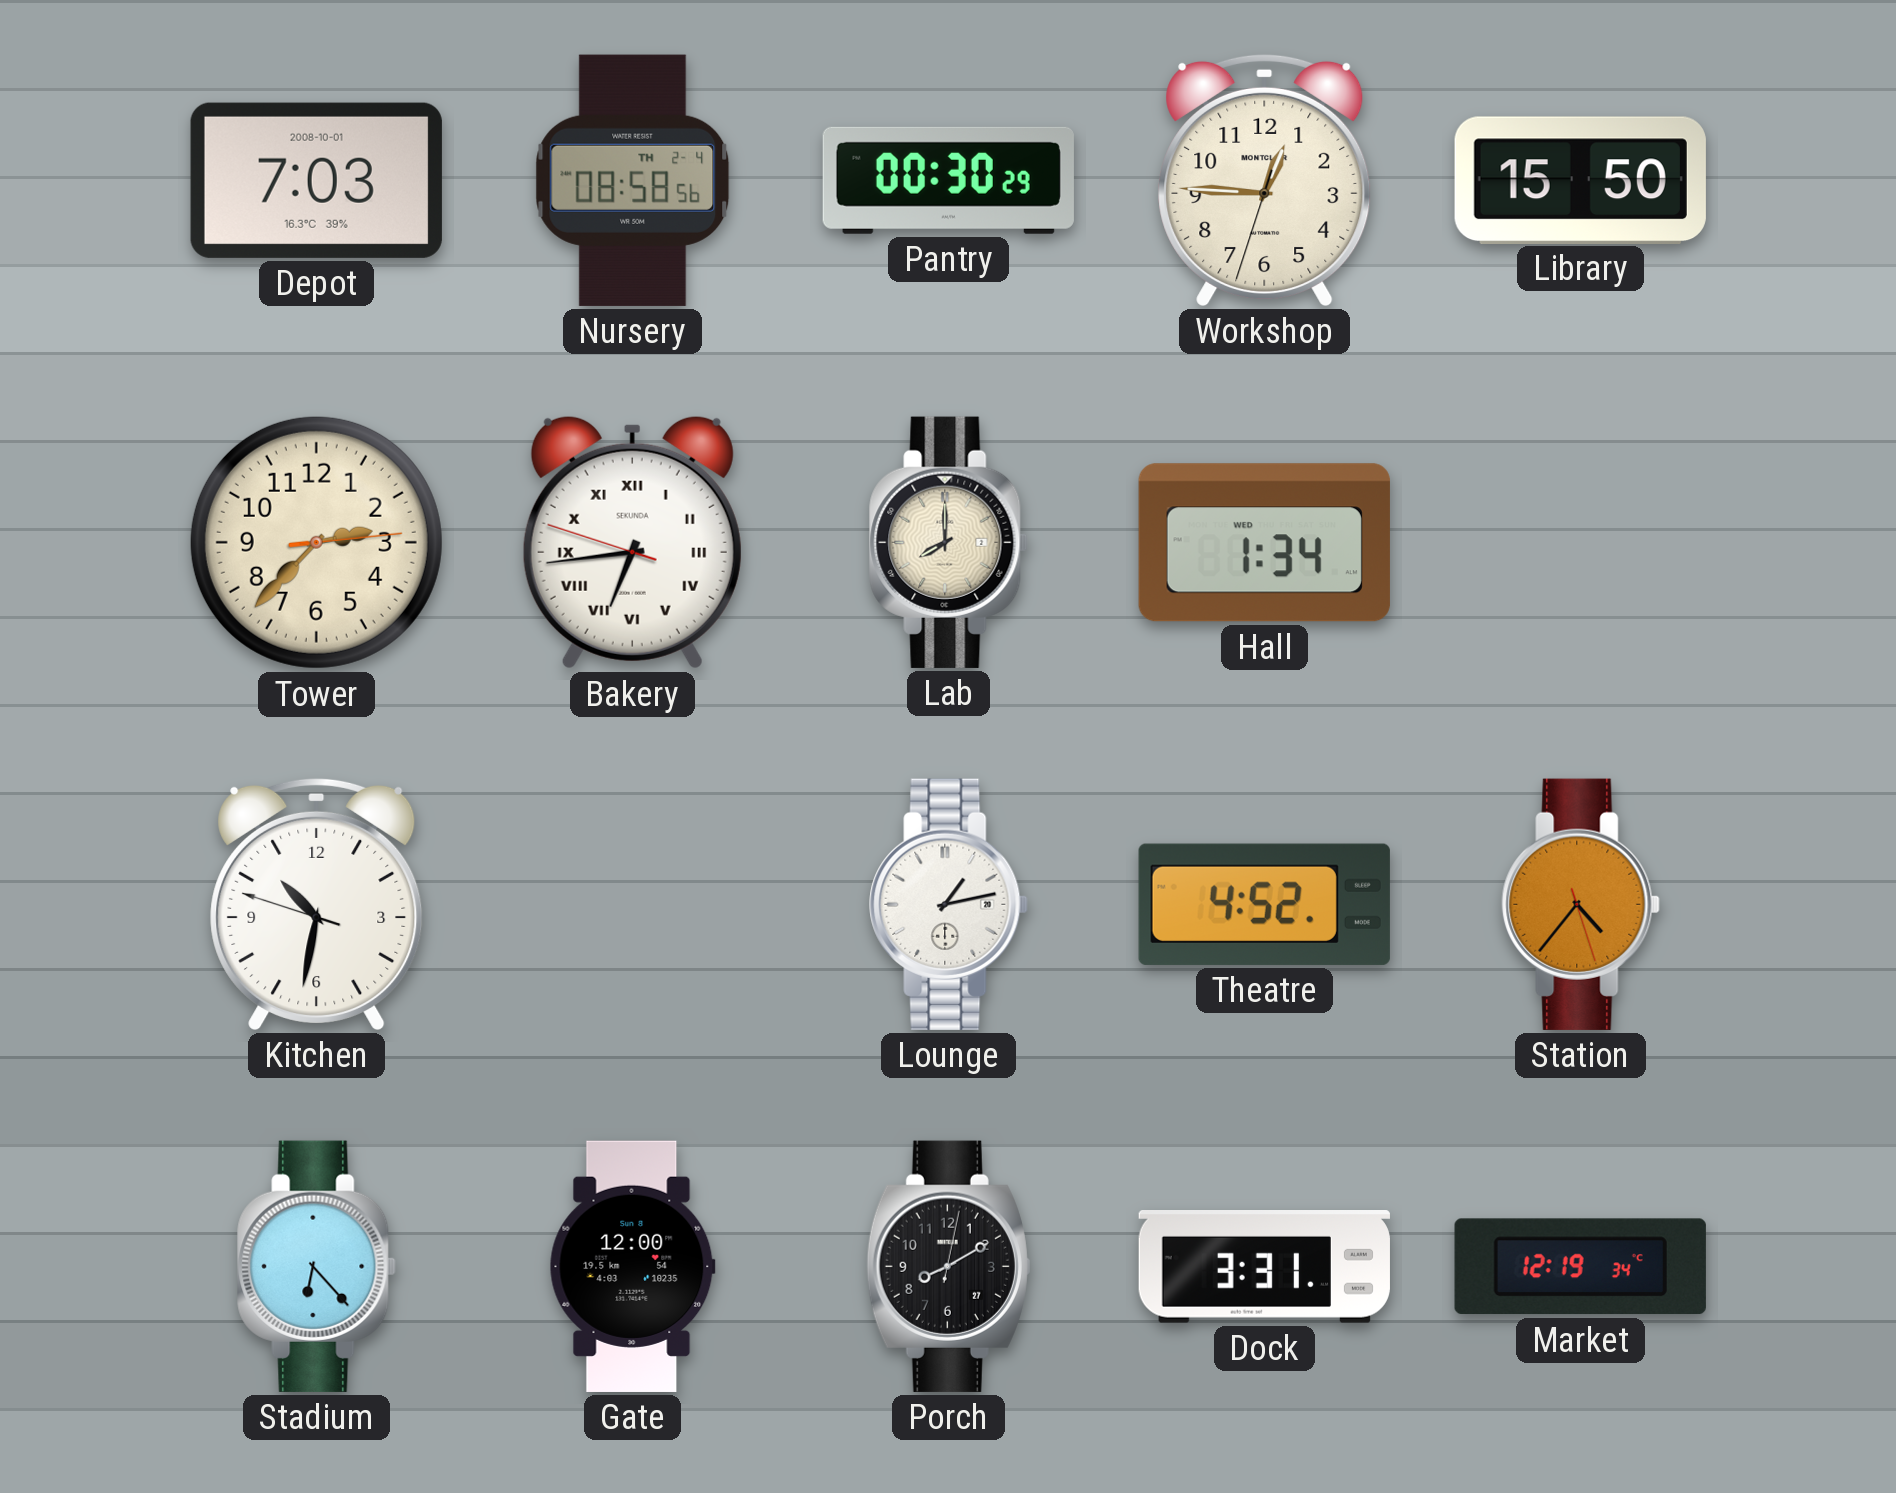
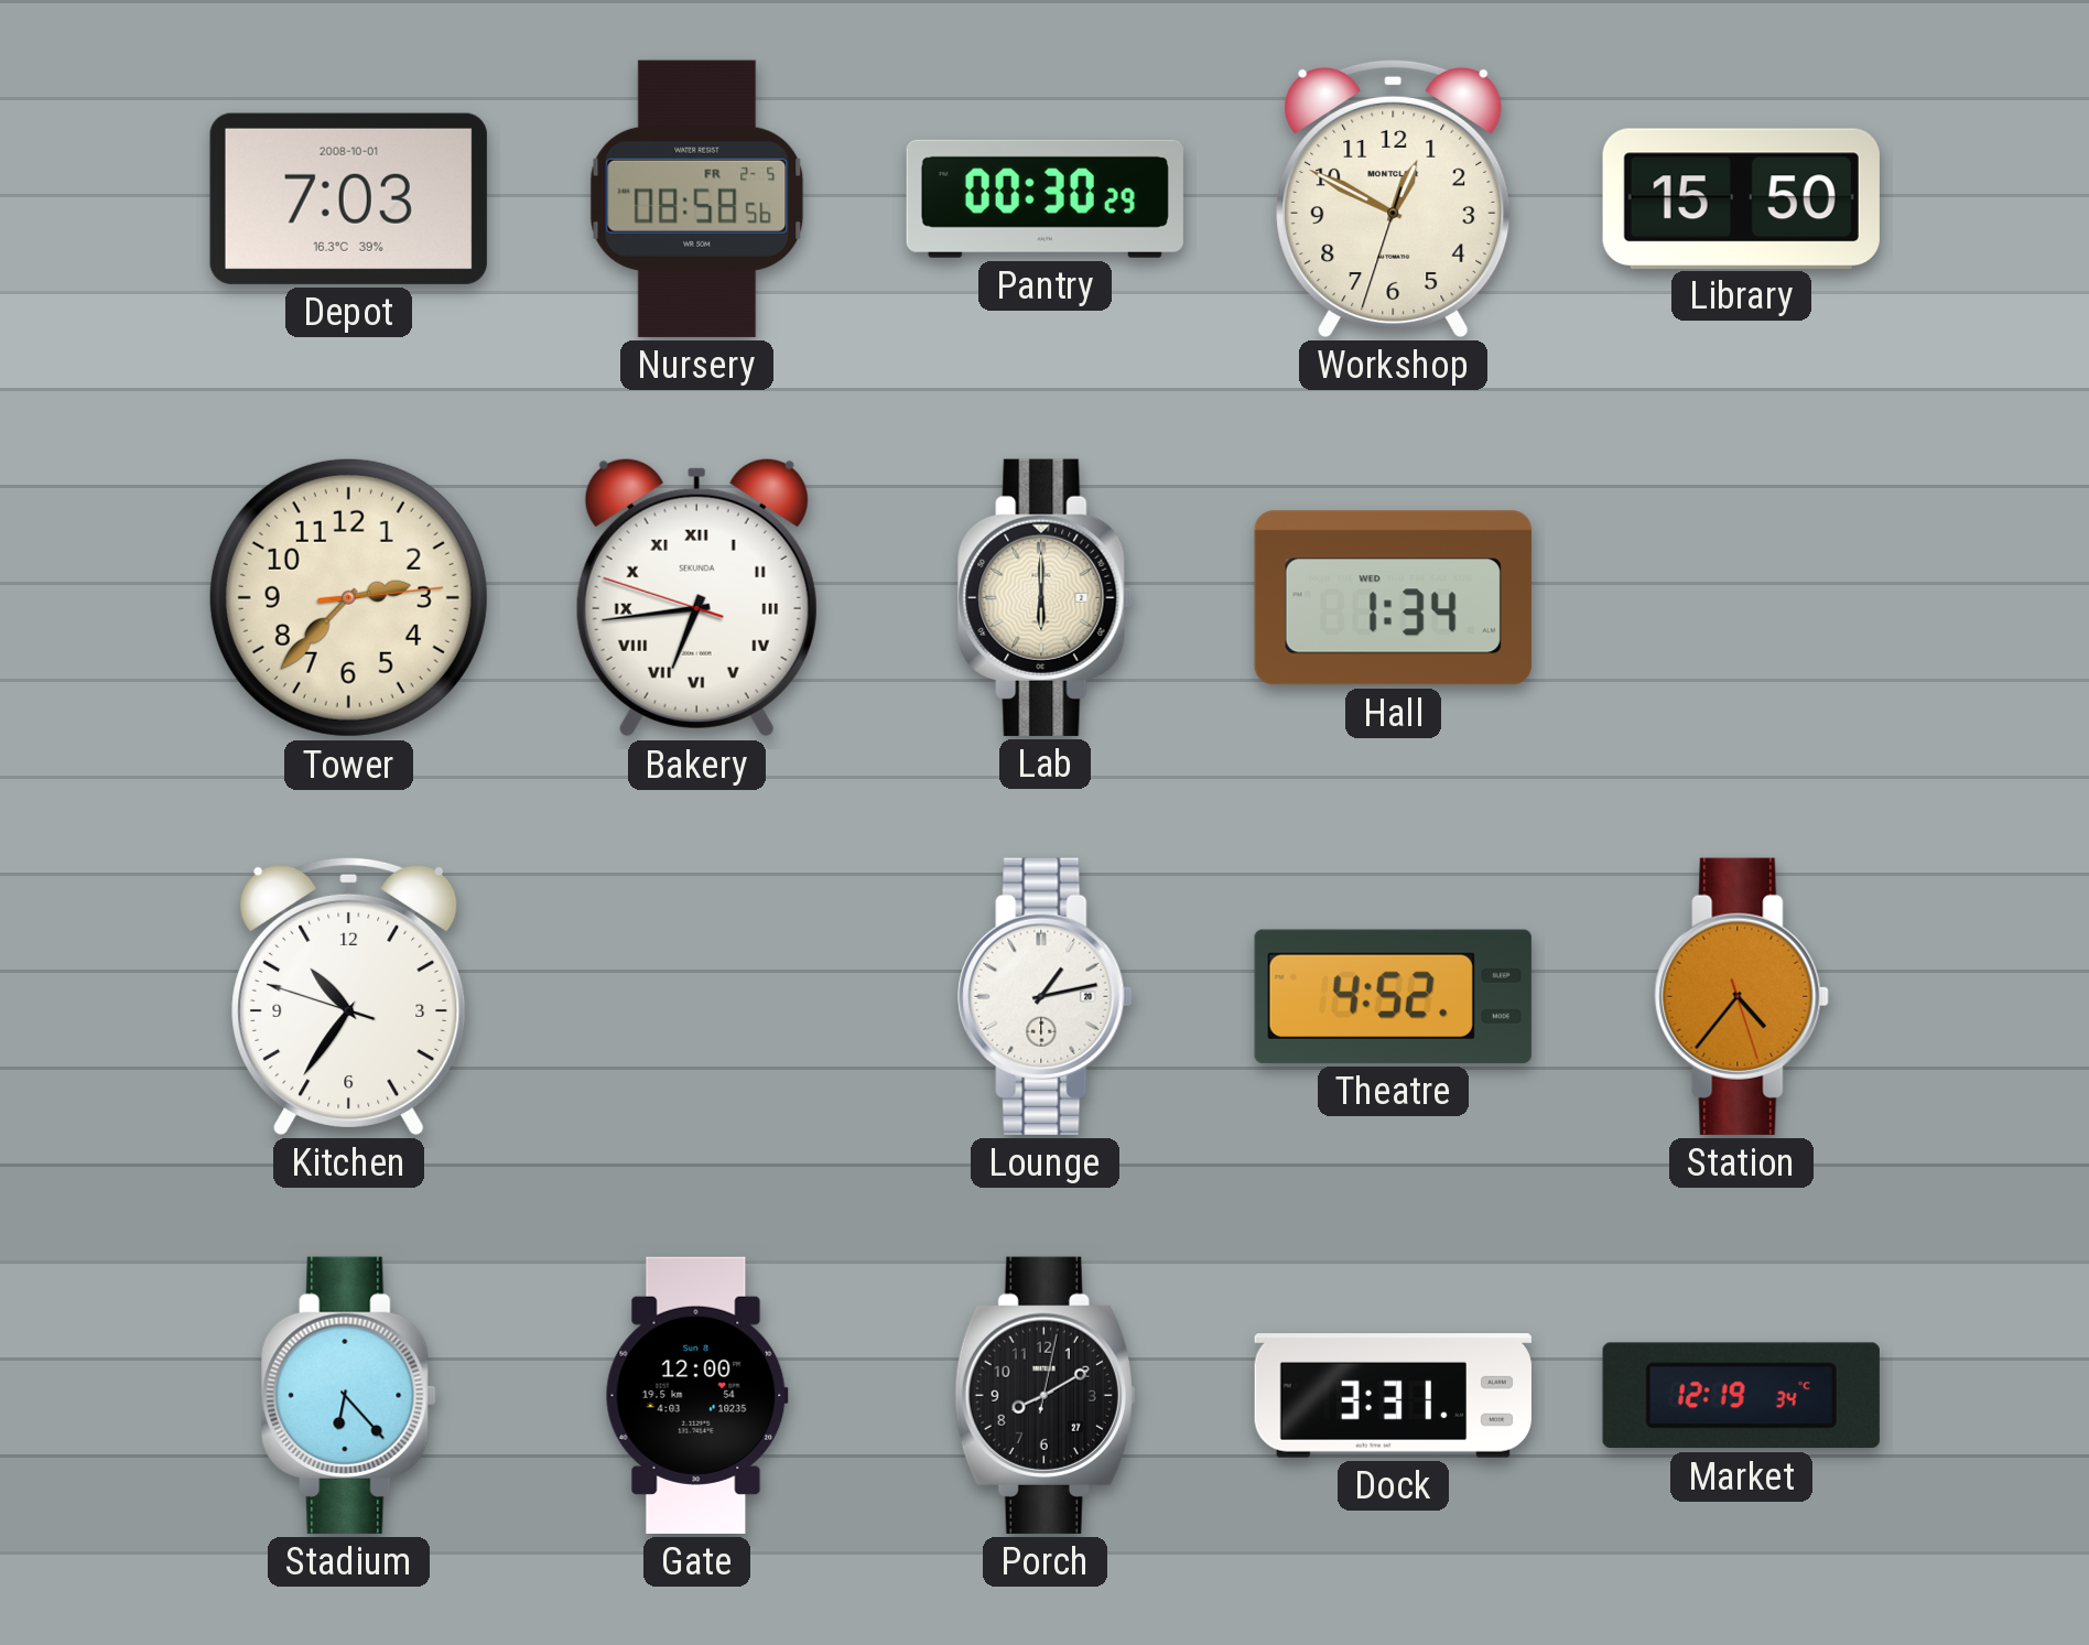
Nursery date: TH 2-4 -> FR 2-5
Workshop: 12:45 -> 12:49
Lab: 8:00 -> 6:00
Kitchen: 10:31 -> 10:35
